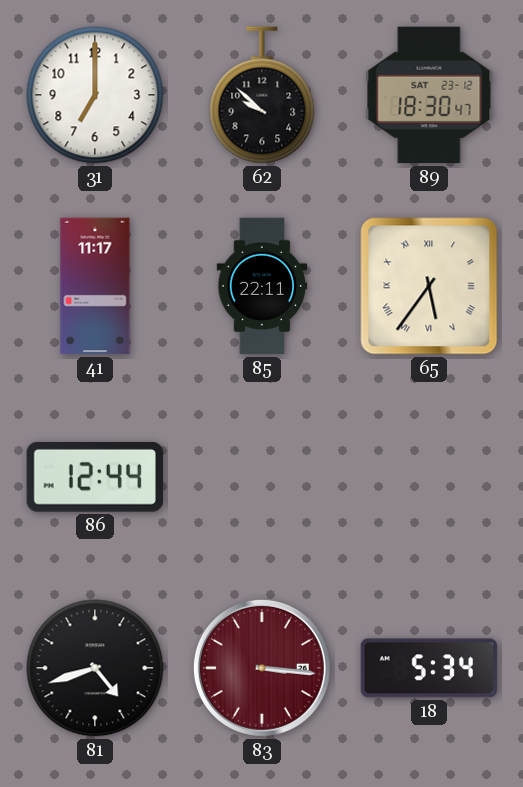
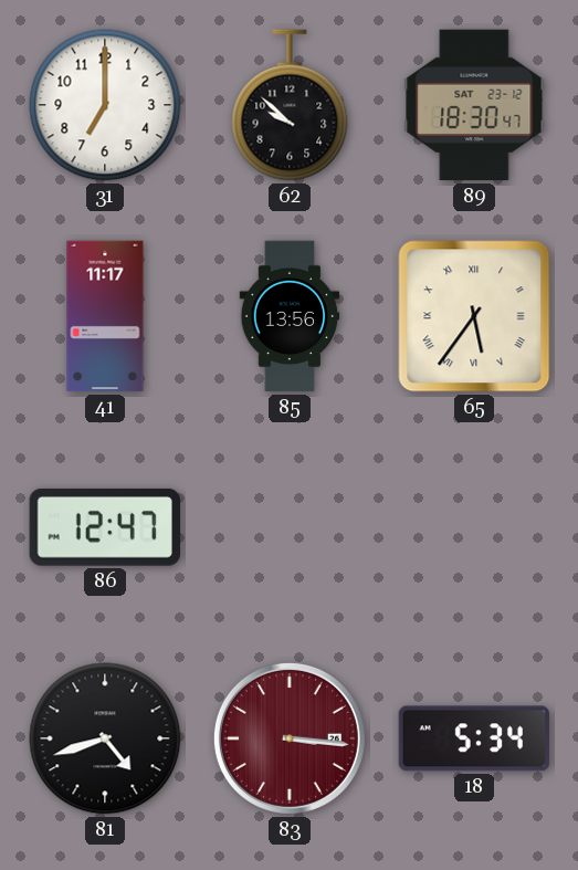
85: 22:11 -> 13:56
86: 12:44 -> 12:47
